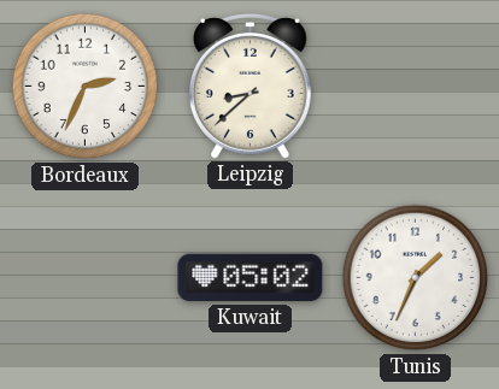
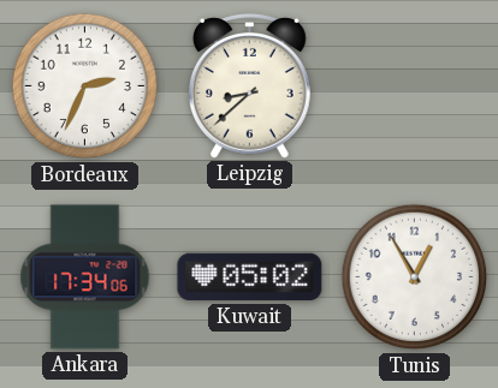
Ankara: none -> 17:34
Tunis: 1:34 -> 12:55
